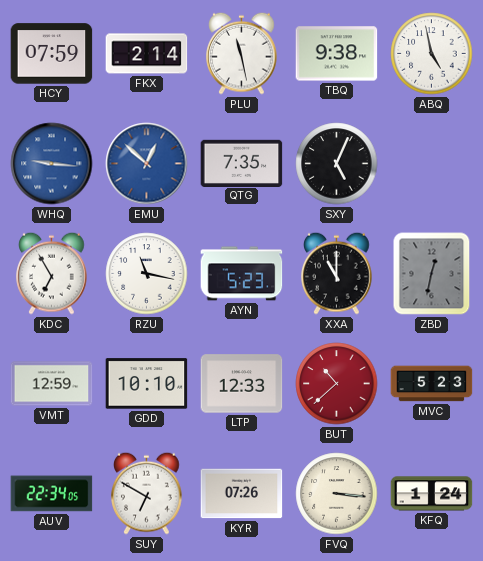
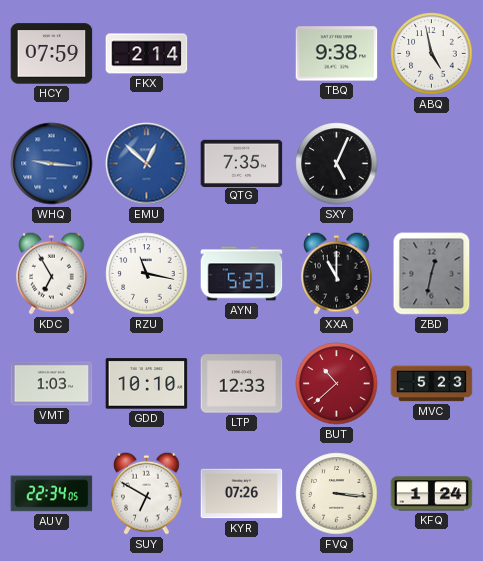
PLU: 11:28 -> none
VMT: 12:59 -> 1:03
